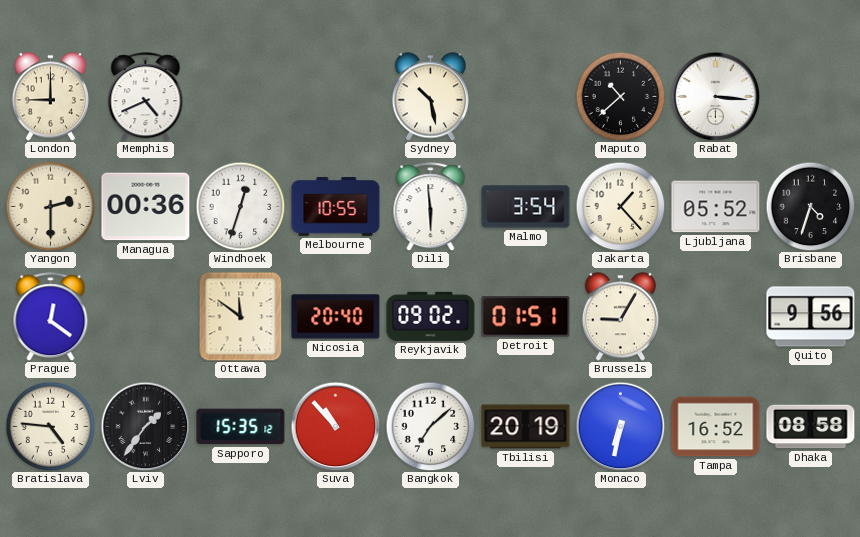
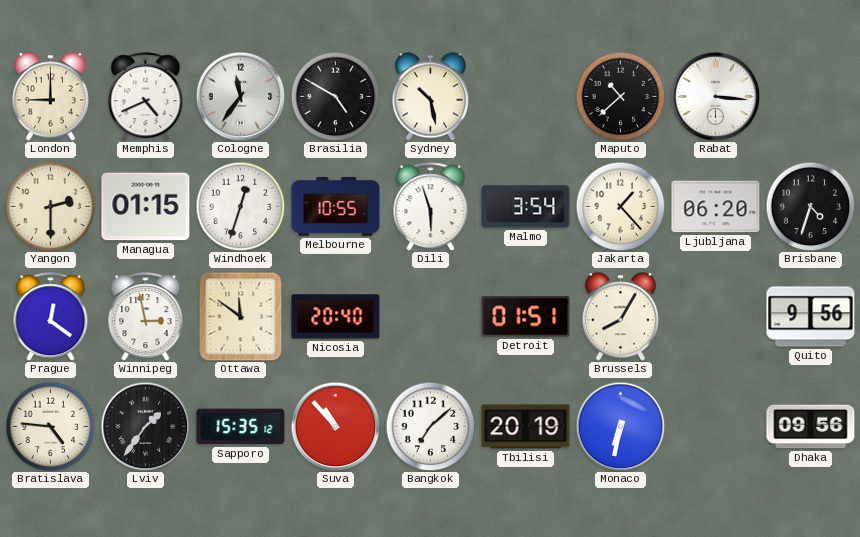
Cologne: none -> 11:36
Brasilia: none -> 4:50
Managua: 00:36 -> 01:15
Dili: 5:59 -> 5:57
Ljubljana: 05:52 -> 06:20
Winnipeg: none -> 2:58
Reykjavik: 09:02 -> none
Brussels: 9:05 -> 8:05
Tampa: 16:52 -> none
Dhaka: 08:58 -> 09:56
